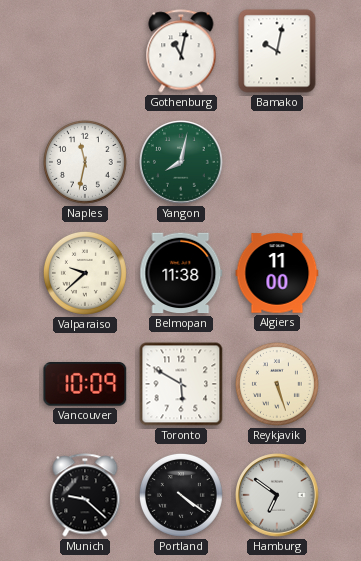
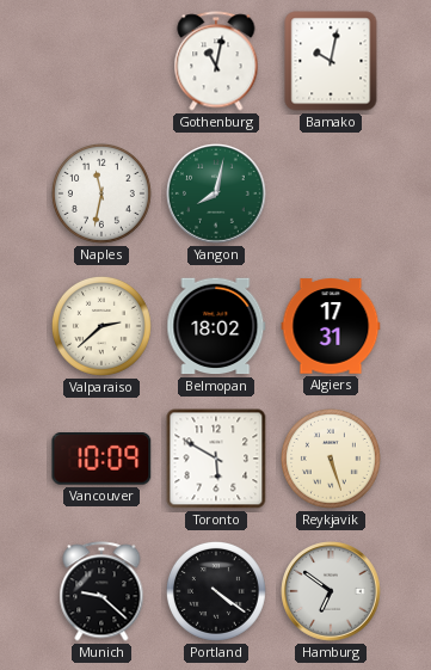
Valparaiso: 9:38 -> 2:38
Belmopan: 11:38 -> 18:02
Algiers: 11:00 -> 17:31
